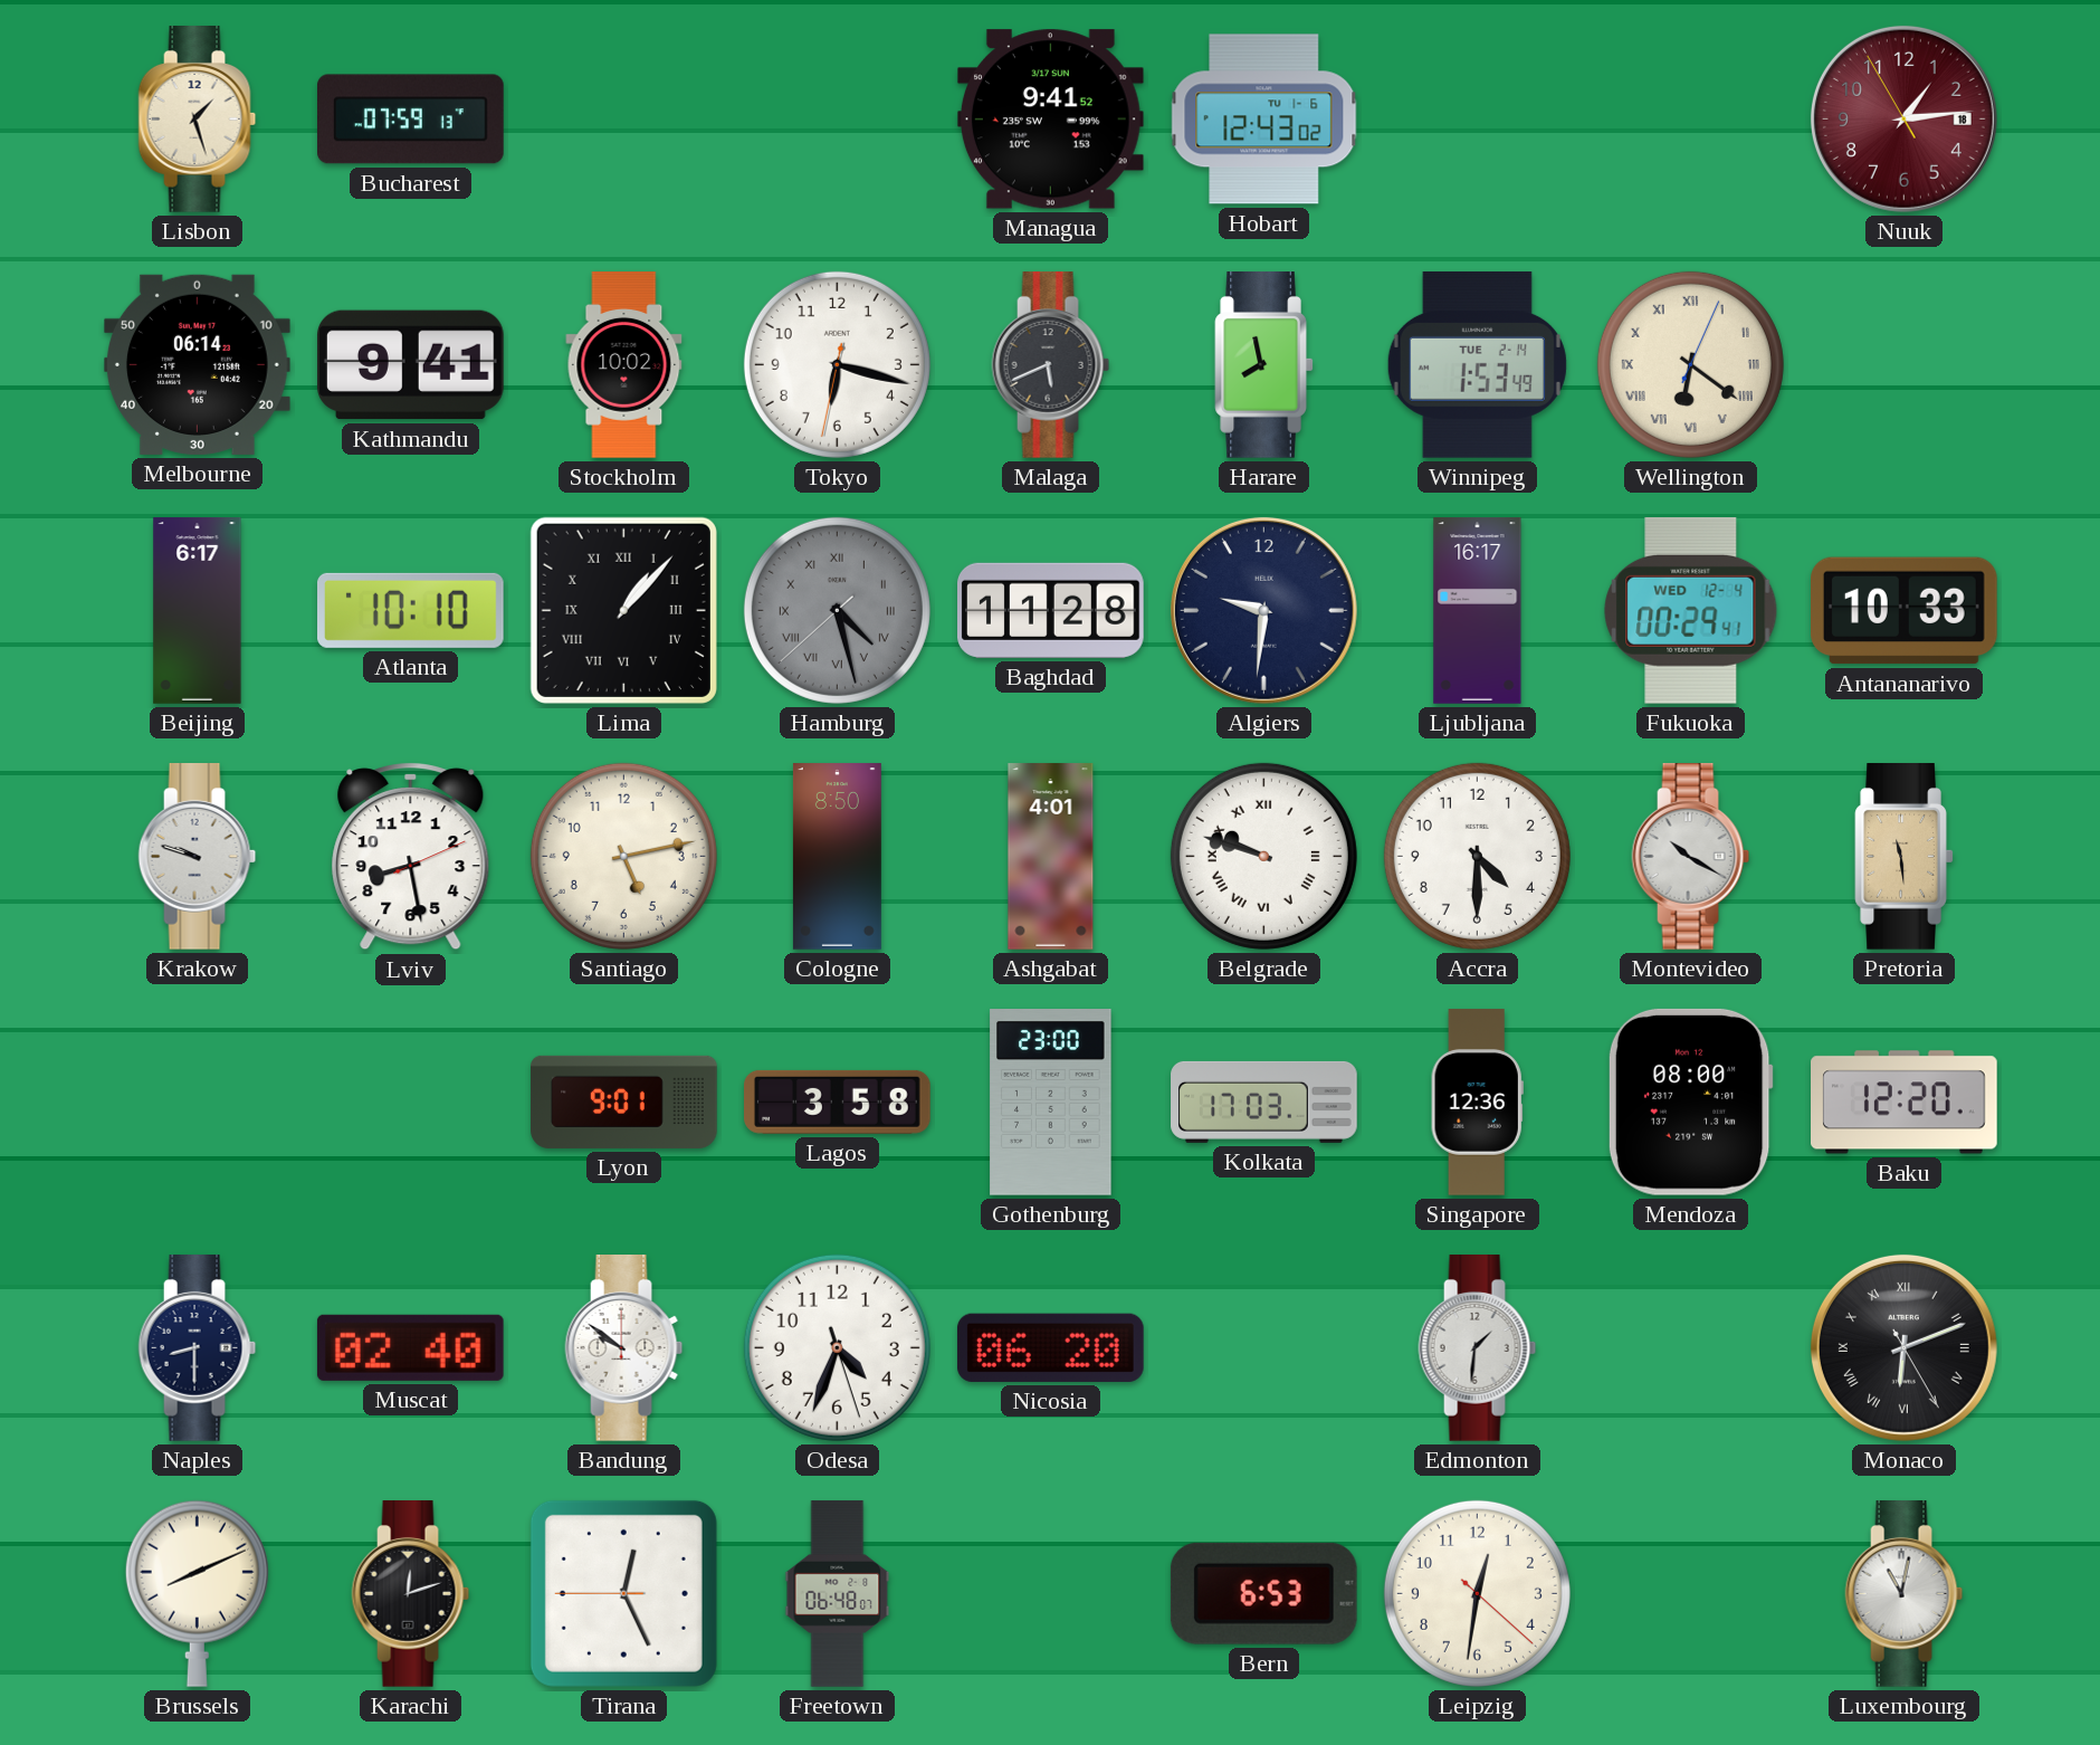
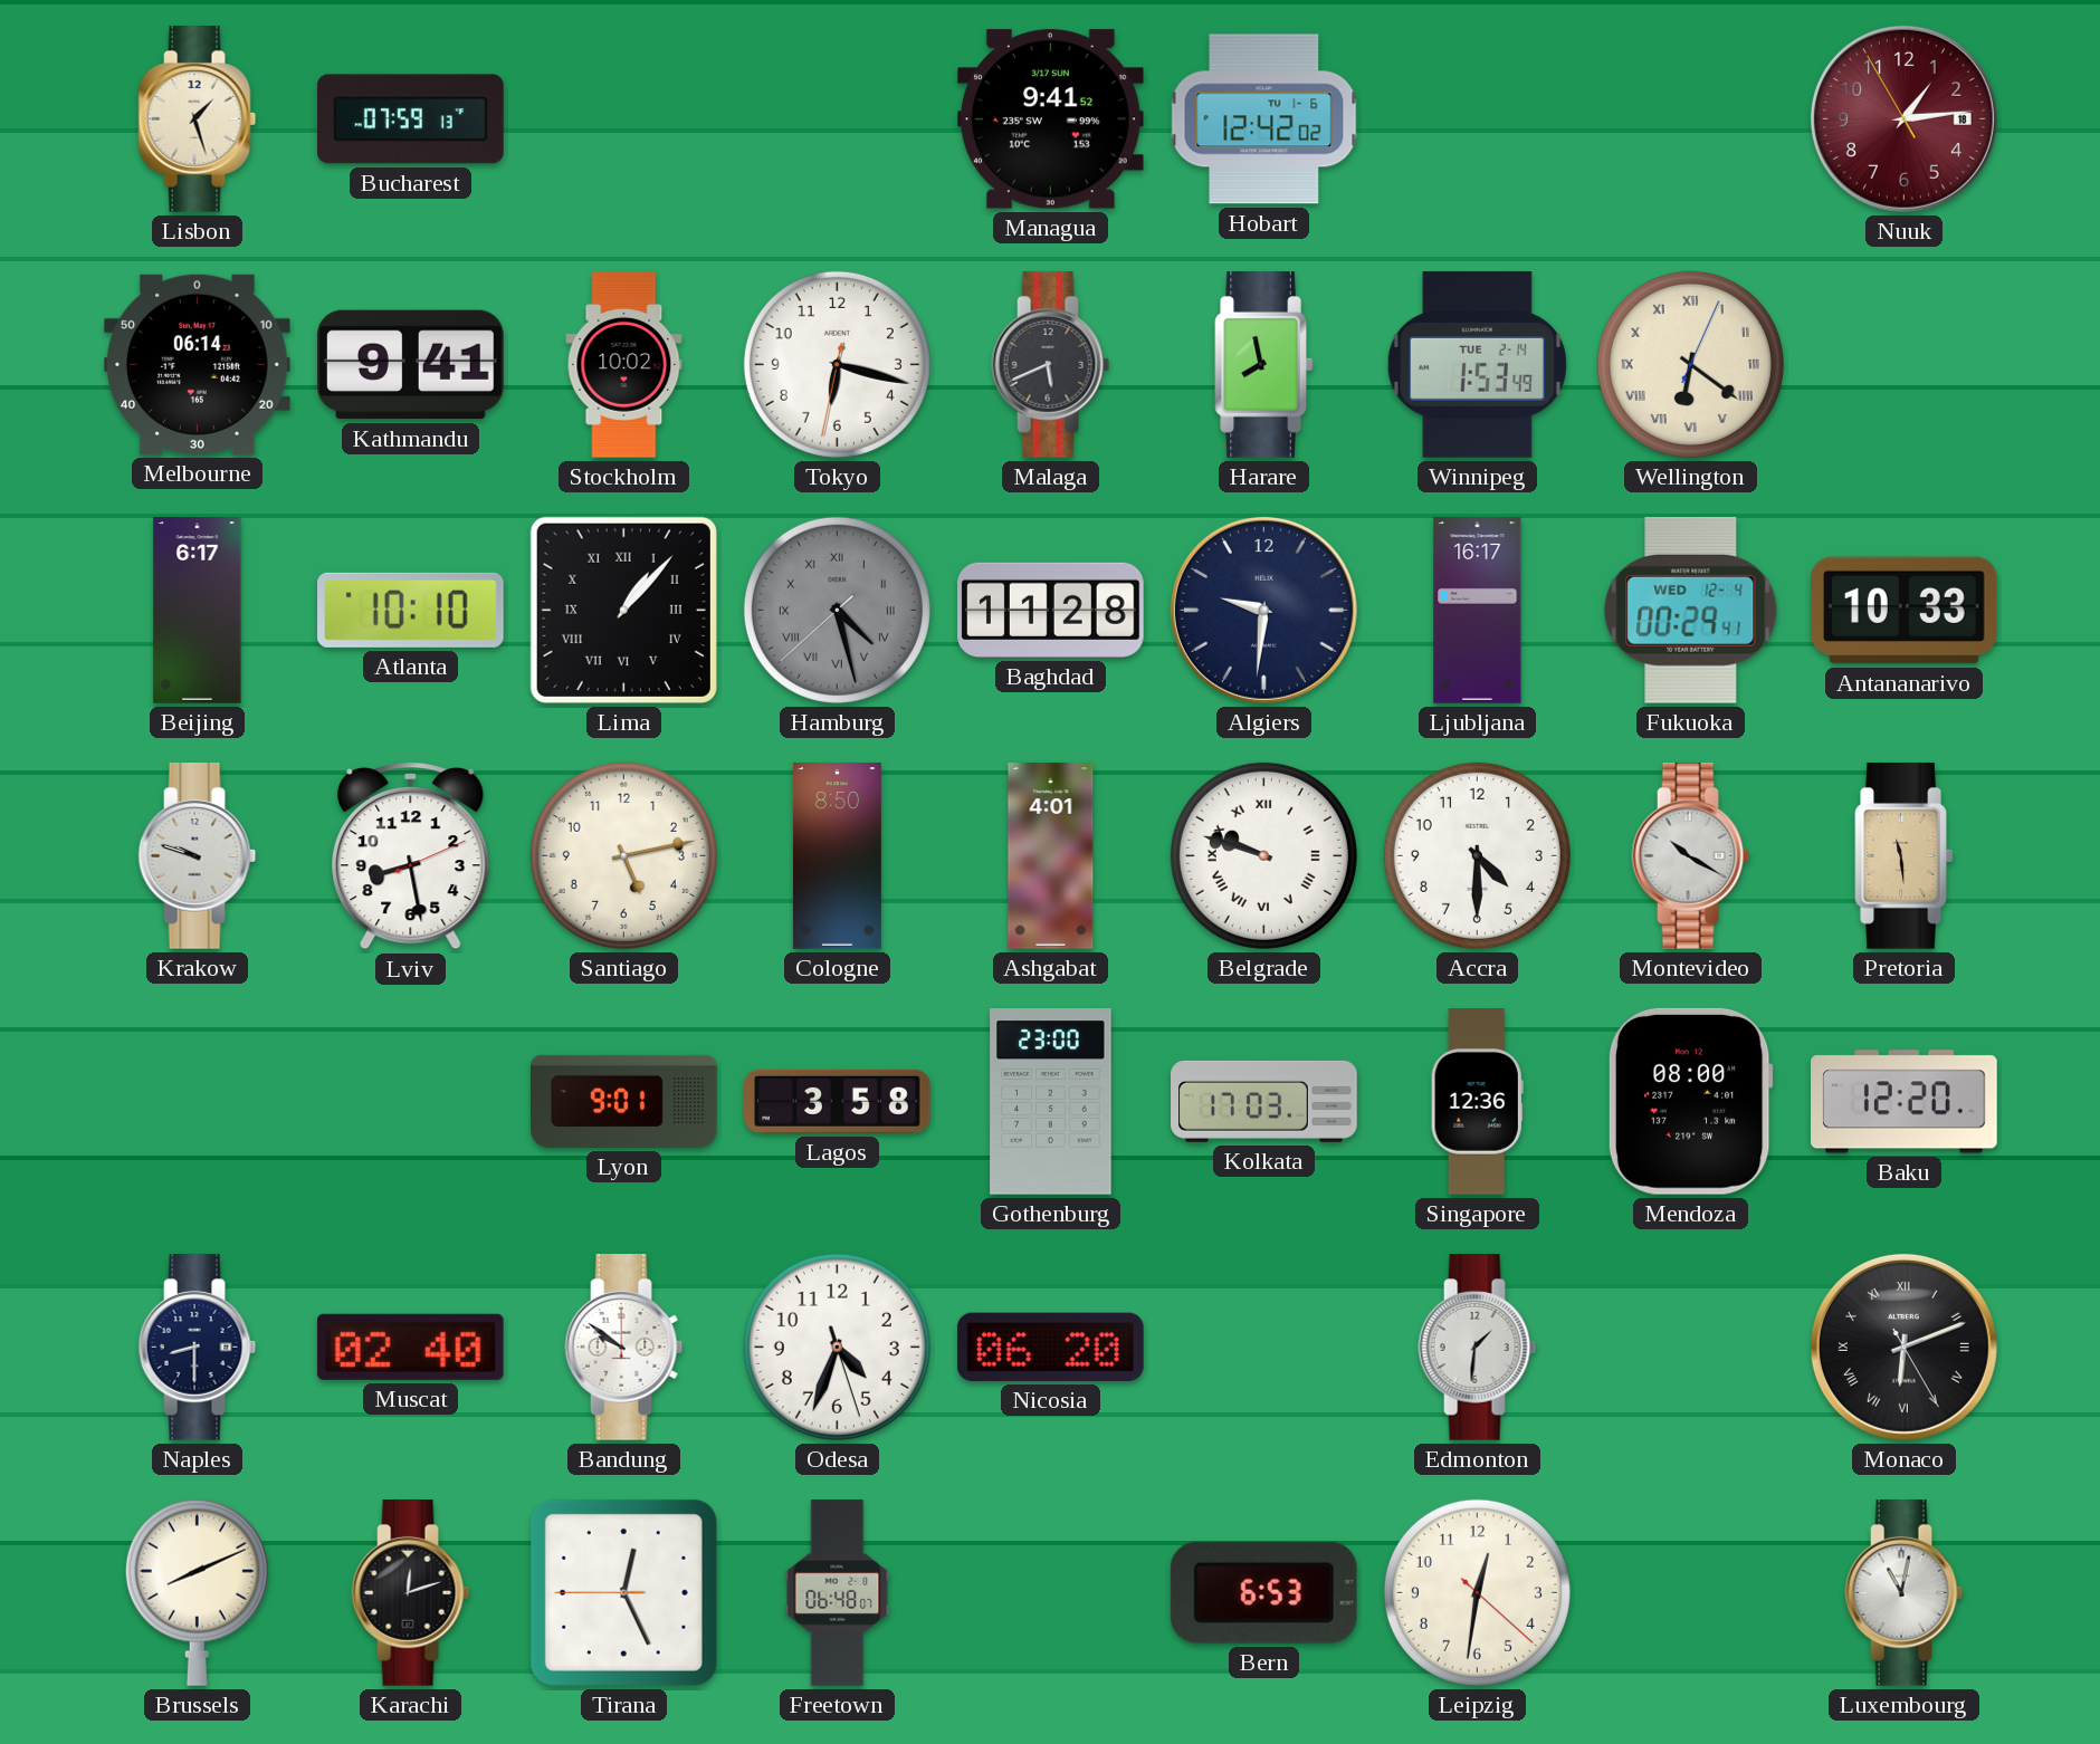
Hobart: 12:43 -> 12:42
